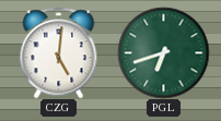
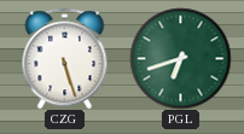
CZG: 5:01 -> 5:27
